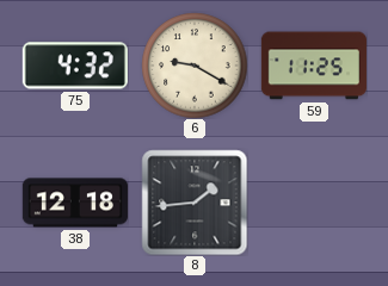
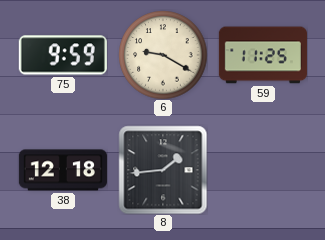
75: 4:32 -> 9:59
